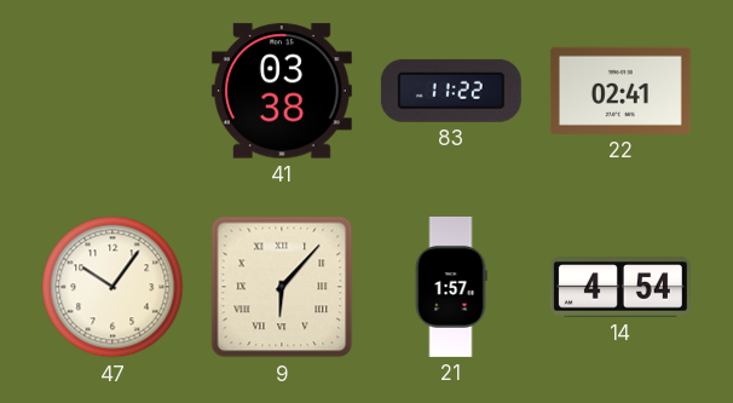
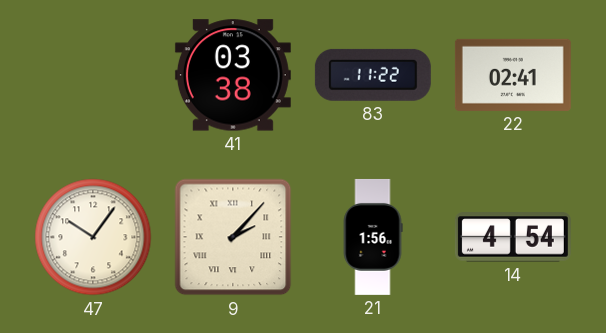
9: 6:07 -> 2:07
21: 1:57 -> 1:56
